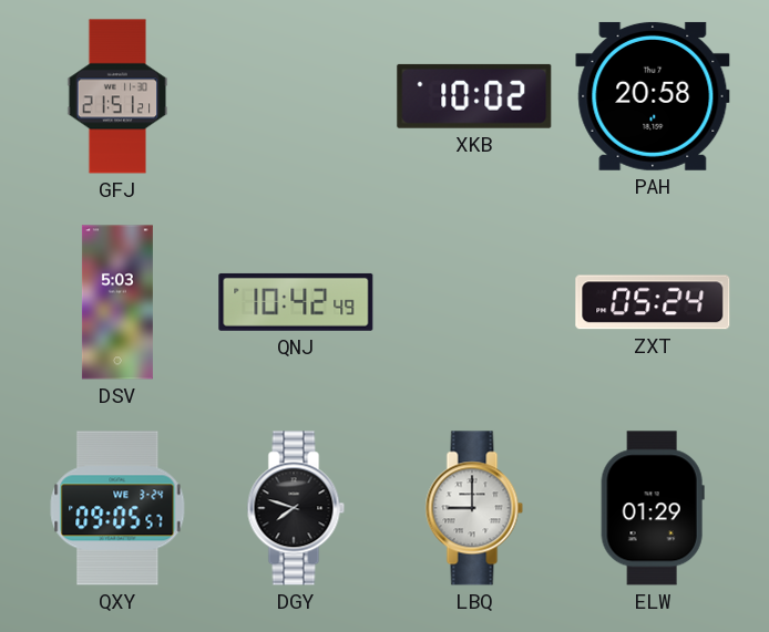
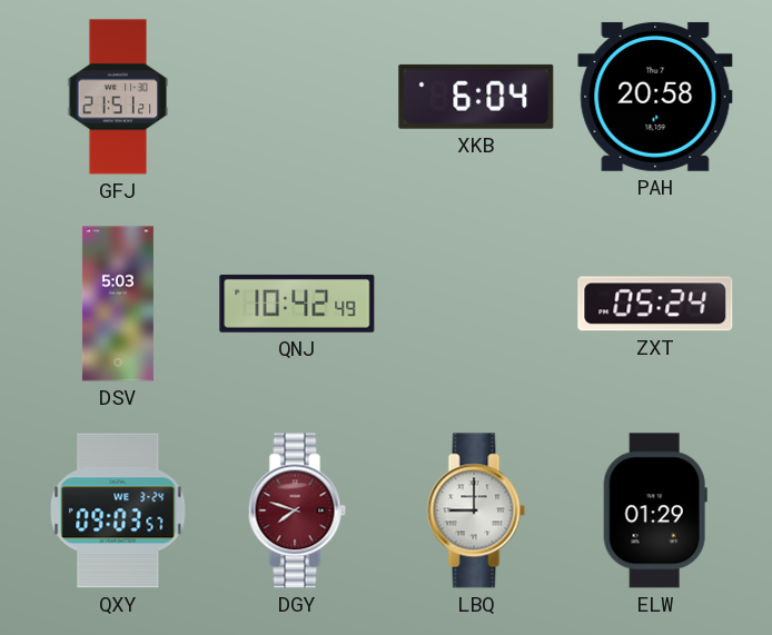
XKB: 10:02 -> 6:04
QXY: 09:05 -> 09:03
DGY dial: black -> burgundy
